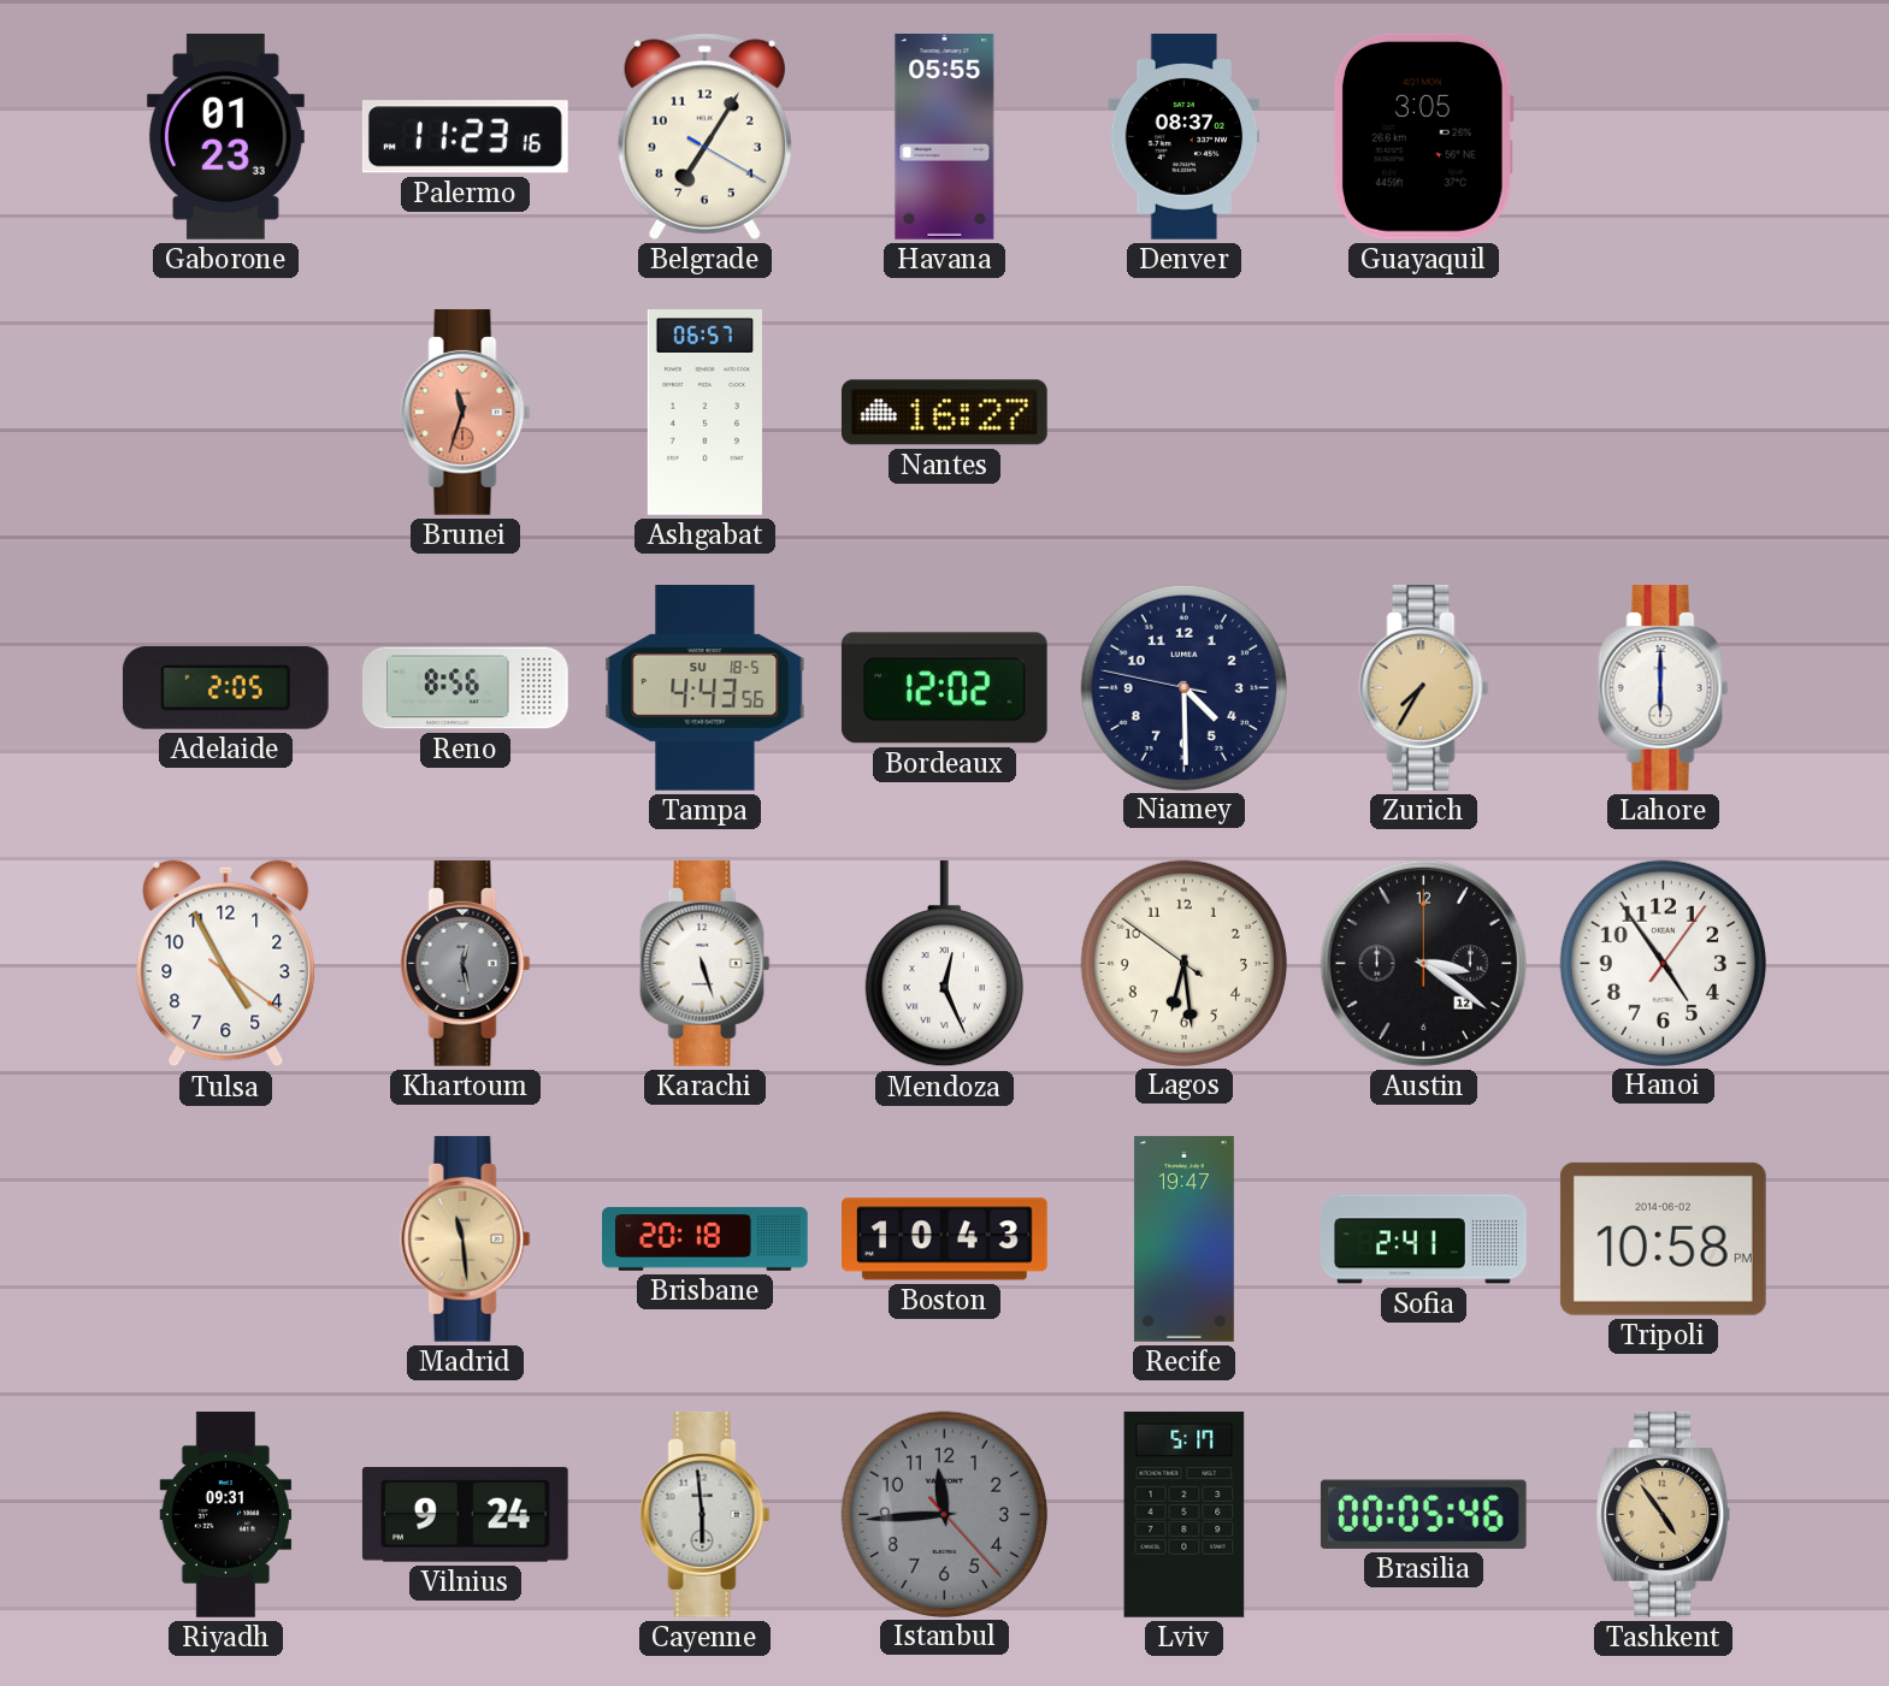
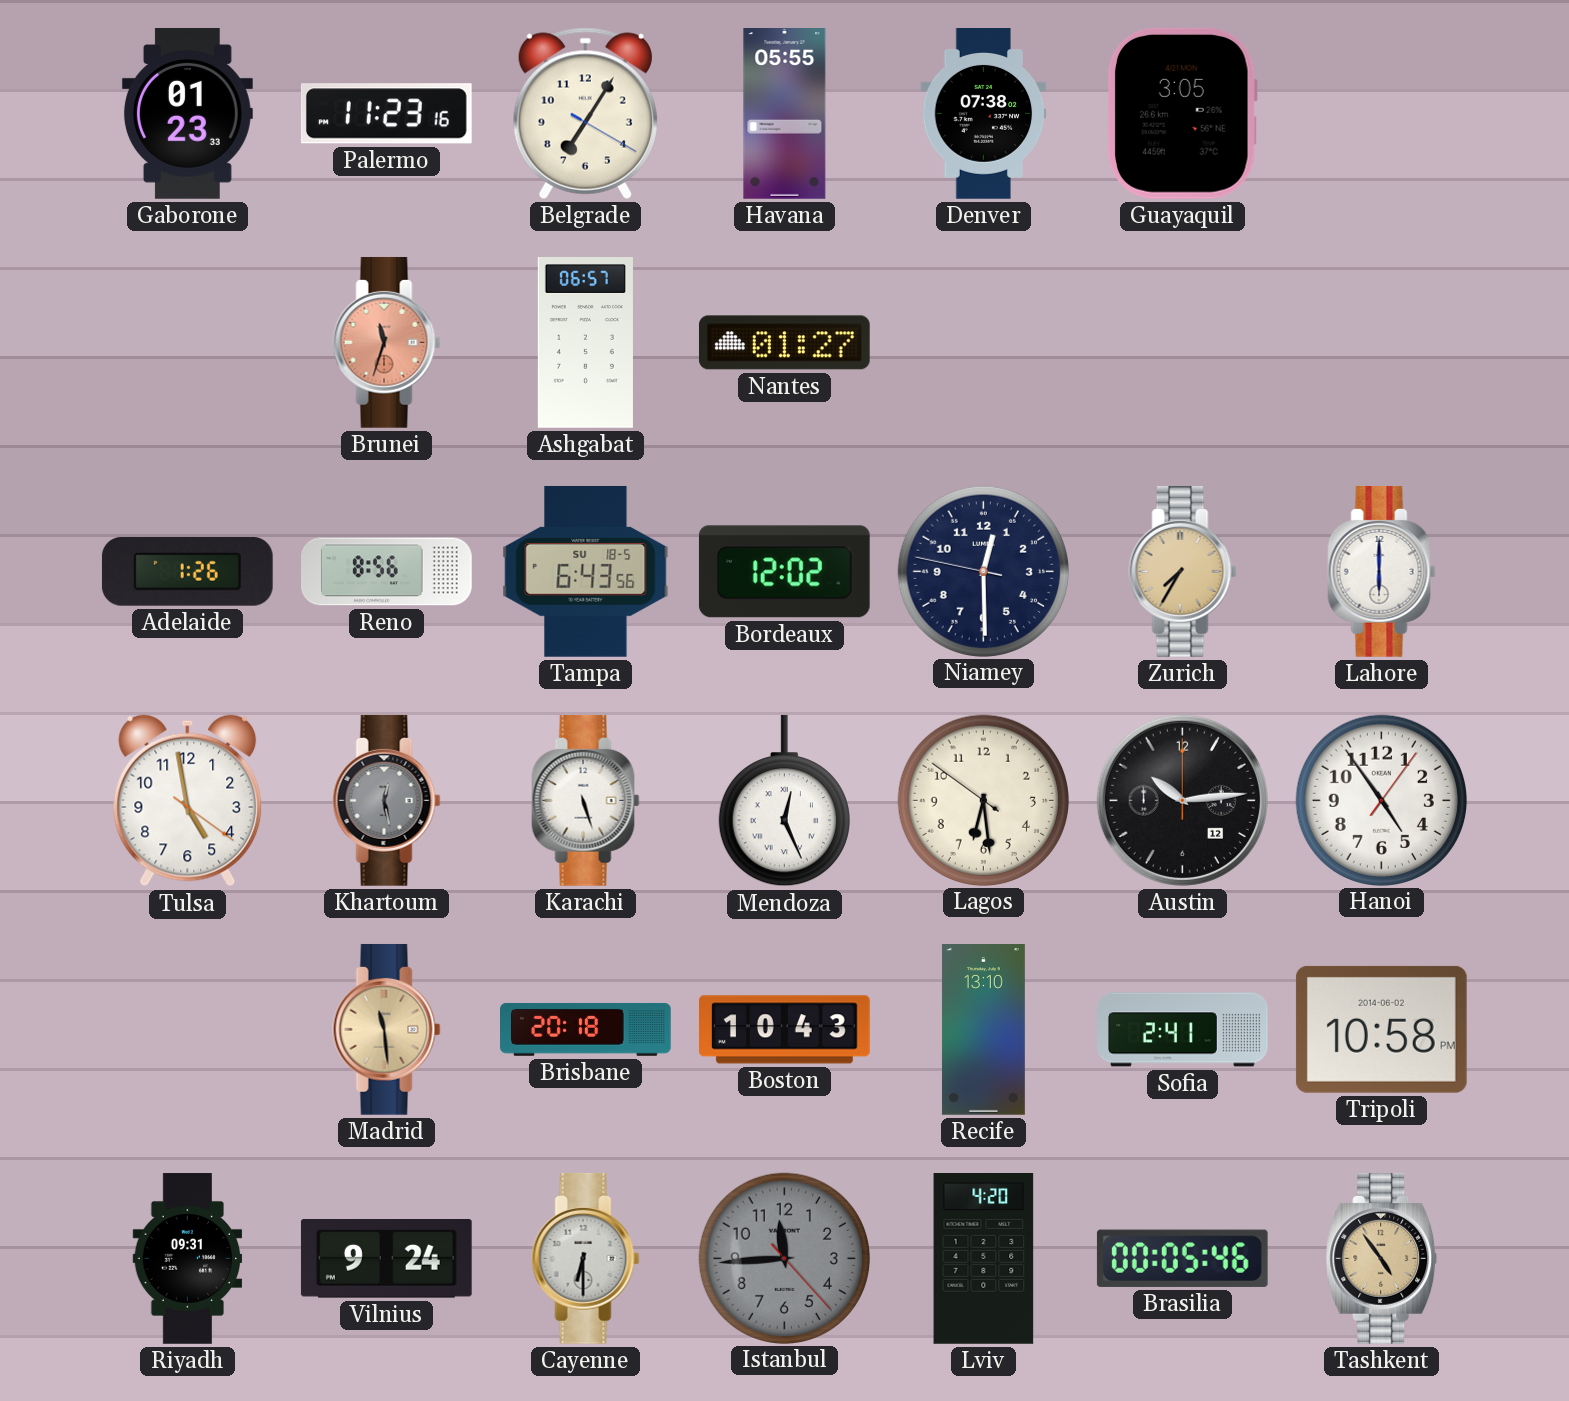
Denver: 08:37 -> 07:38
Nantes: 16:27 -> 01:27
Adelaide: 2:05 -> 1:26
Tampa: 4:43 -> 6:43
Niamey: 4:29 -> 12:29
Tulsa: 4:55 -> 4:58
Austin: 3:21 -> 10:14
Recife: 19:47 -> 13:10
Cayenne: 5:59 -> 6:30
Lviv: 5:17 -> 4:20
